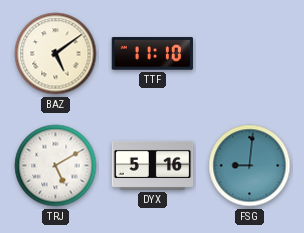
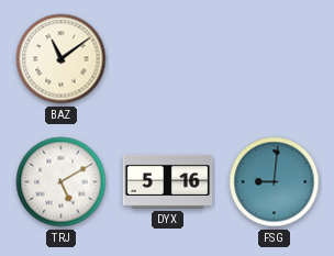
BAZ: 5:09 -> 11:09
TTF: 11:10 -> none
